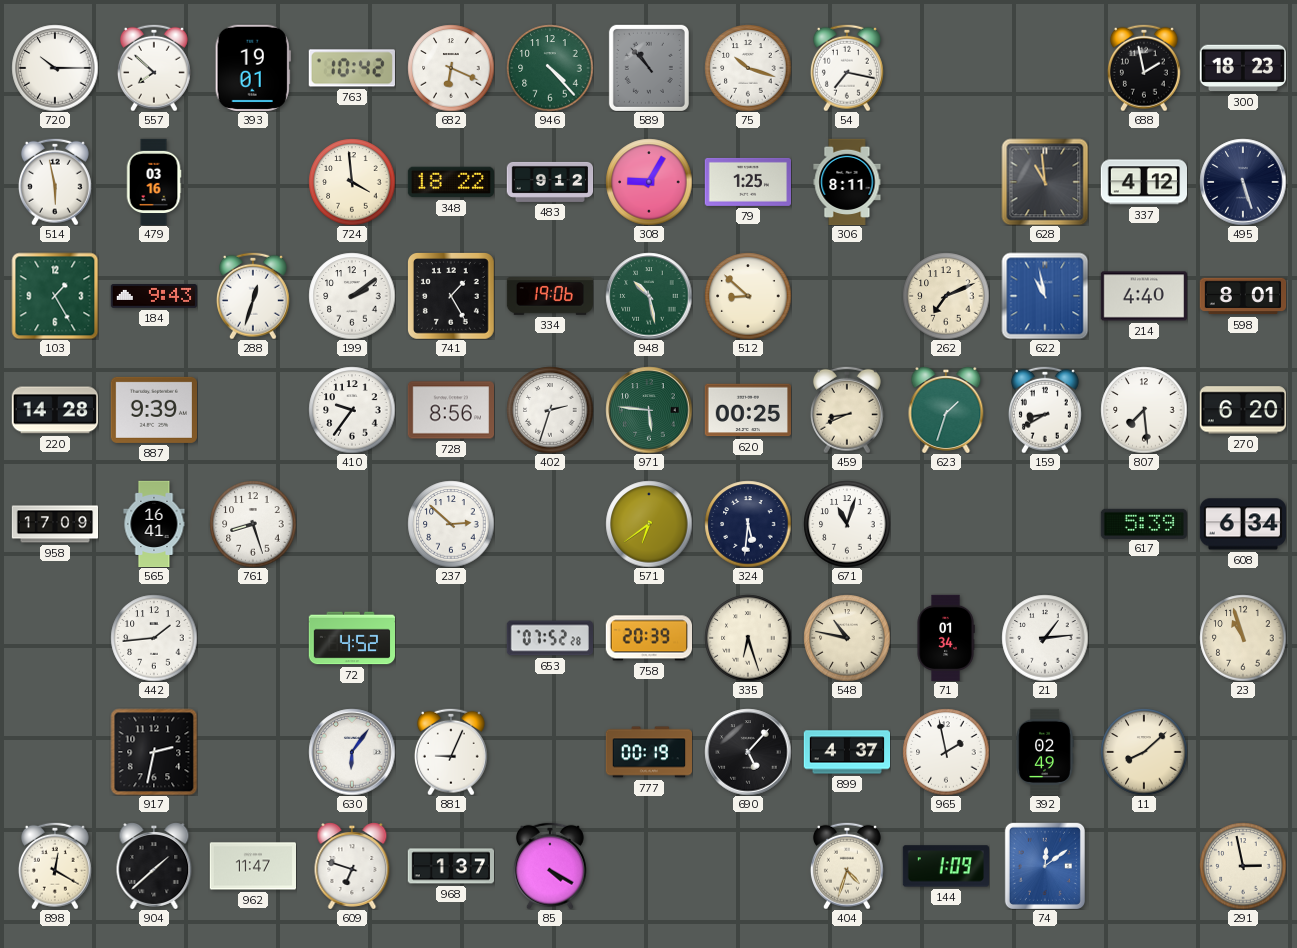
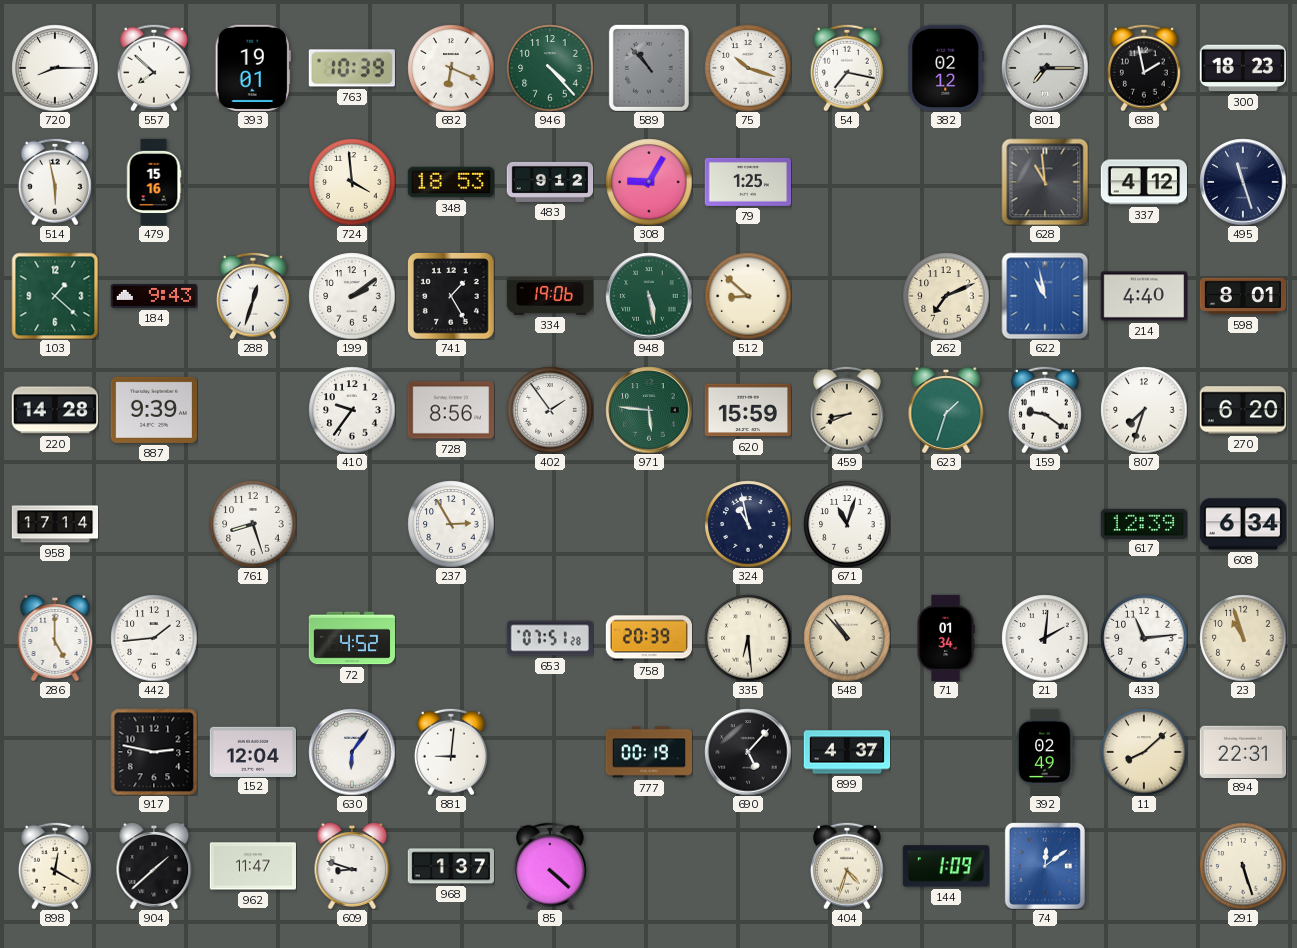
720: 10:15 -> 8:15
763: 10:42 -> 10:39
382: none -> 02:12
801: none -> 7:15
479: 03:16 -> 15:16
348: 18:22 -> 18:53
306: 8:11 -> none
495: 5:27 -> 11:27
103: 1:25 -> 1:22
948: 10:28 -> 5:28
402: 2:33 -> 1:54
620: 00:25 -> 15:59
159: 8:40 -> 9:21
807: 7:29 -> 7:33
958: 17:09 -> 17:14
565: 16:41 -> none
237: 2:52 -> 2:55
571: 6:39 -> none
324: 5:31 -> 10:58
617: 5:39 -> 12:39
286: none -> 5:00
653: 07:52 -> 07:51
335: 6:27 -> 6:29
548: 10:47 -> 10:53
21: 1:14 -> 2:01
433: none -> 11:14
917: 2:32 -> 2:47
152: none -> 12:04
881: 9:04 -> 9:01
965: 1:58 -> none
894: none -> 22:31
609: 6:48 -> 8:48
85: 4:20 -> 4:22
291: 2:58 -> 5:27
